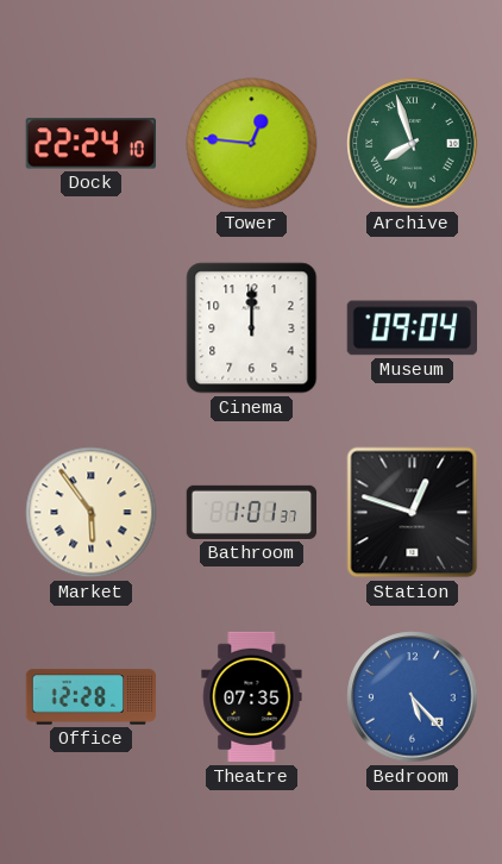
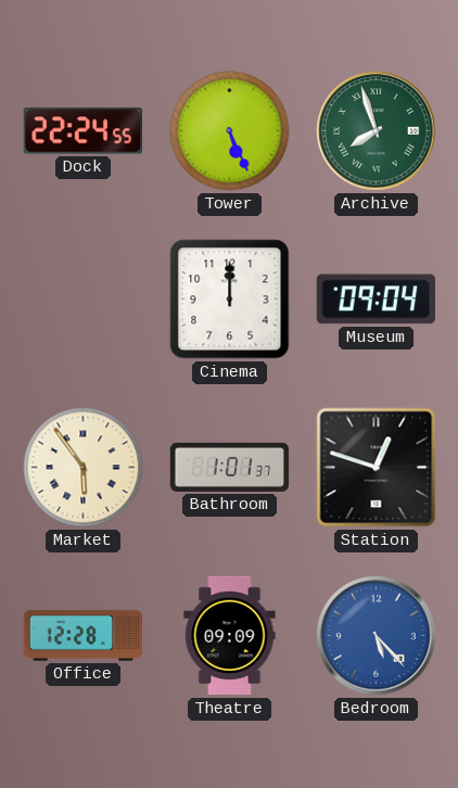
Dock: 22:24:10 -> 22:24:55
Tower: 12:46 -> 5:26
Theatre: 07:35 -> 09:09
